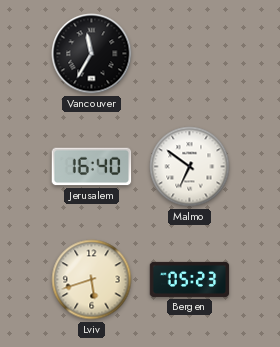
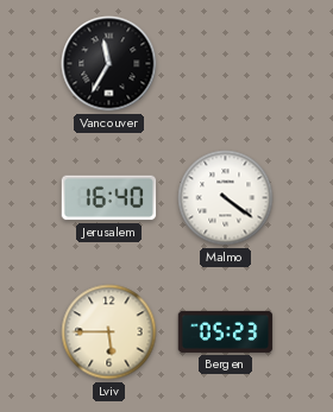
Malmo: 6:51 -> 4:21
Lviv: 5:42 -> 5:45
